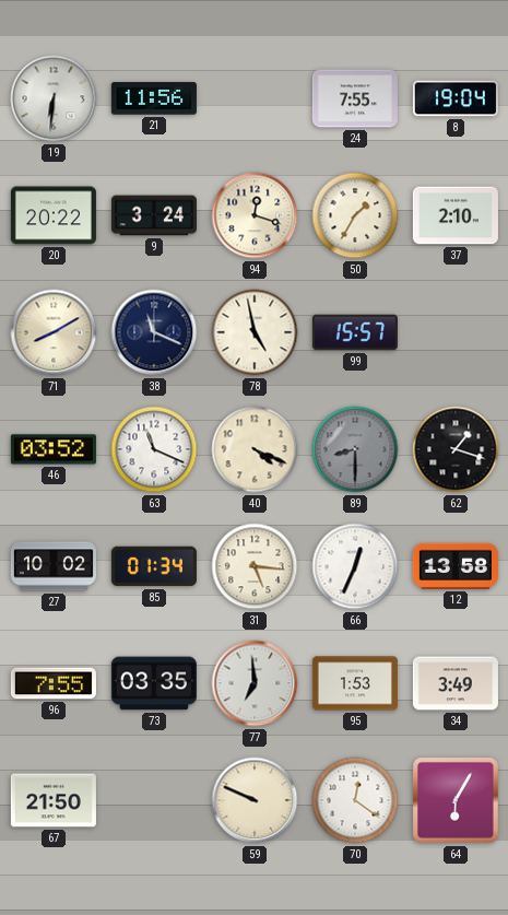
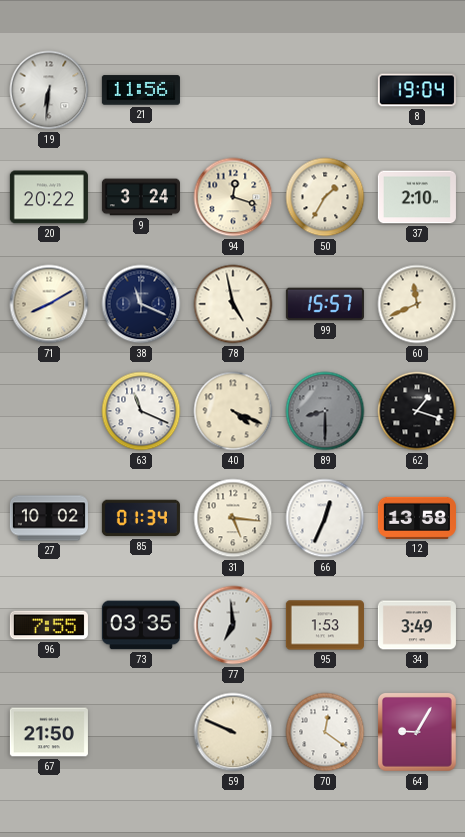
24: 7:55 -> none
60: none -> 11:41
46: 03:52 -> none
64: 6:05 -> 9:05
